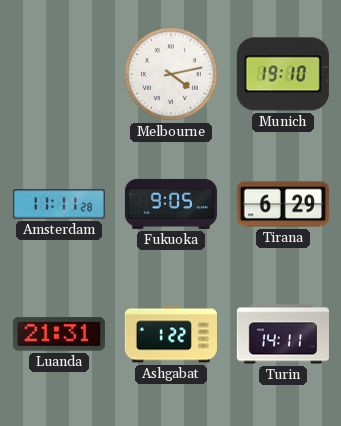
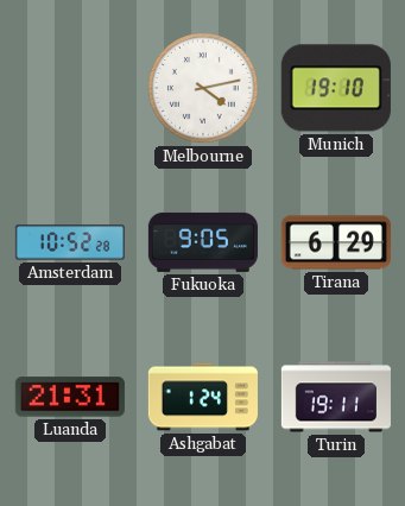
Amsterdam: 11:11 -> 10:52
Ashgabat: 1:22 -> 1:24
Turin: 14:11 -> 19:11
